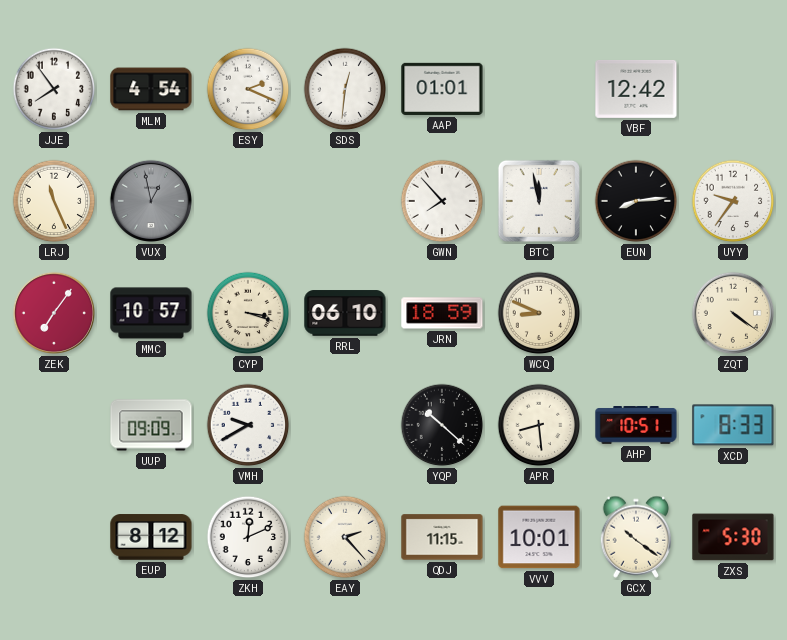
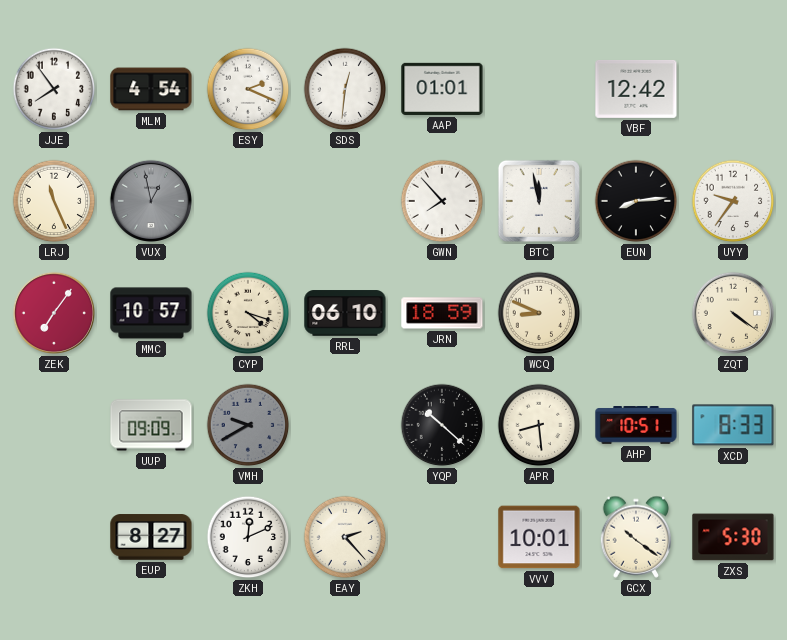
CYP: 3:18 -> 4:18
VMH dial: white -> grey
EUP: 8:12 -> 8:27
QDJ: 11:15 -> none
